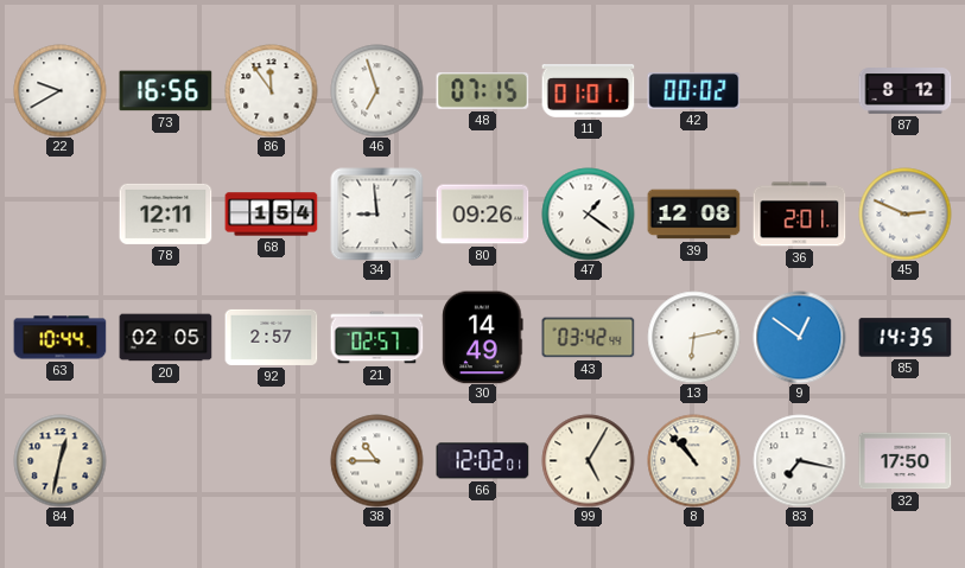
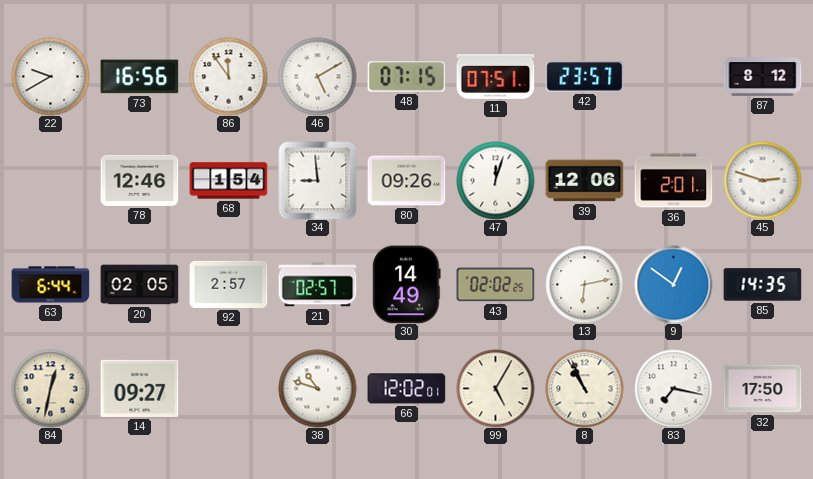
46: 6:57 -> 5:10
11: 01:01 -> 07:51
42: 00:02 -> 23:57
78: 12:11 -> 12:46
47: 1:21 -> 12:03
39: 12:08 -> 12:06
45: 2:49 -> 2:48
63: 10:44 -> 6:44
43: 03:42 -> 02:02
14: none -> 09:27
38: 10:45 -> 10:48
8: 10:53 -> 10:56
